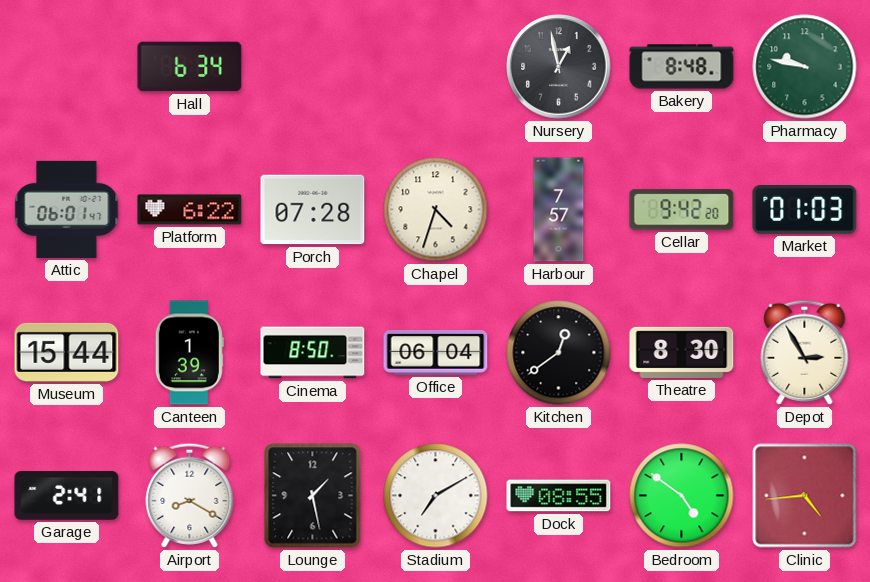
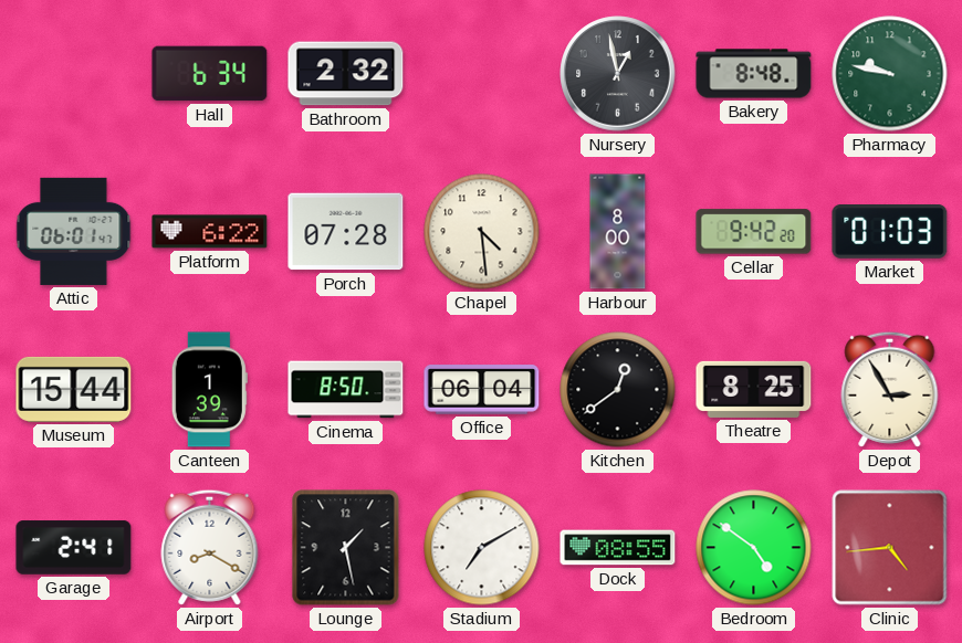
Bathroom: none -> 2:32
Chapel: 4:33 -> 4:29
Harbour: 7:57 -> 8:00
Theatre: 8:30 -> 8:25
